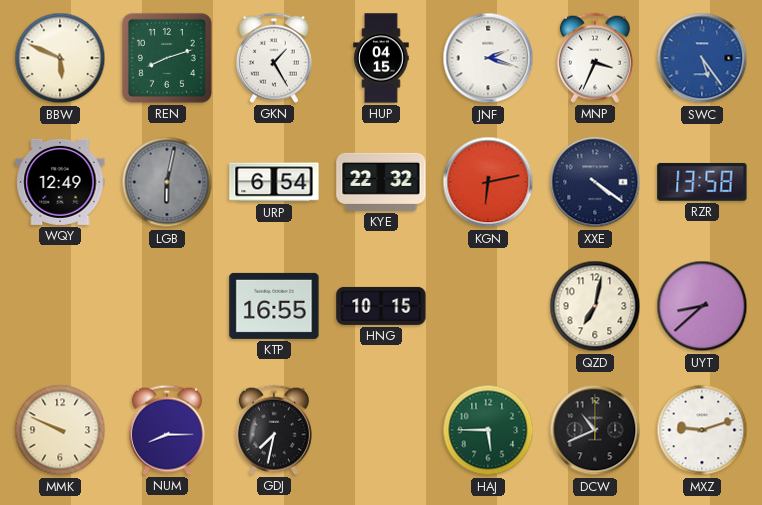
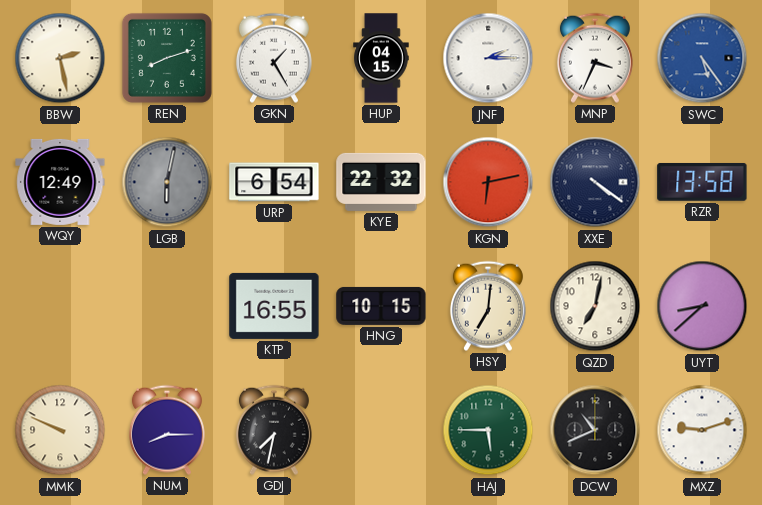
BBW: 5:49 -> 2:28
JNF: 2:18 -> 2:15
HSY: none -> 7:01
